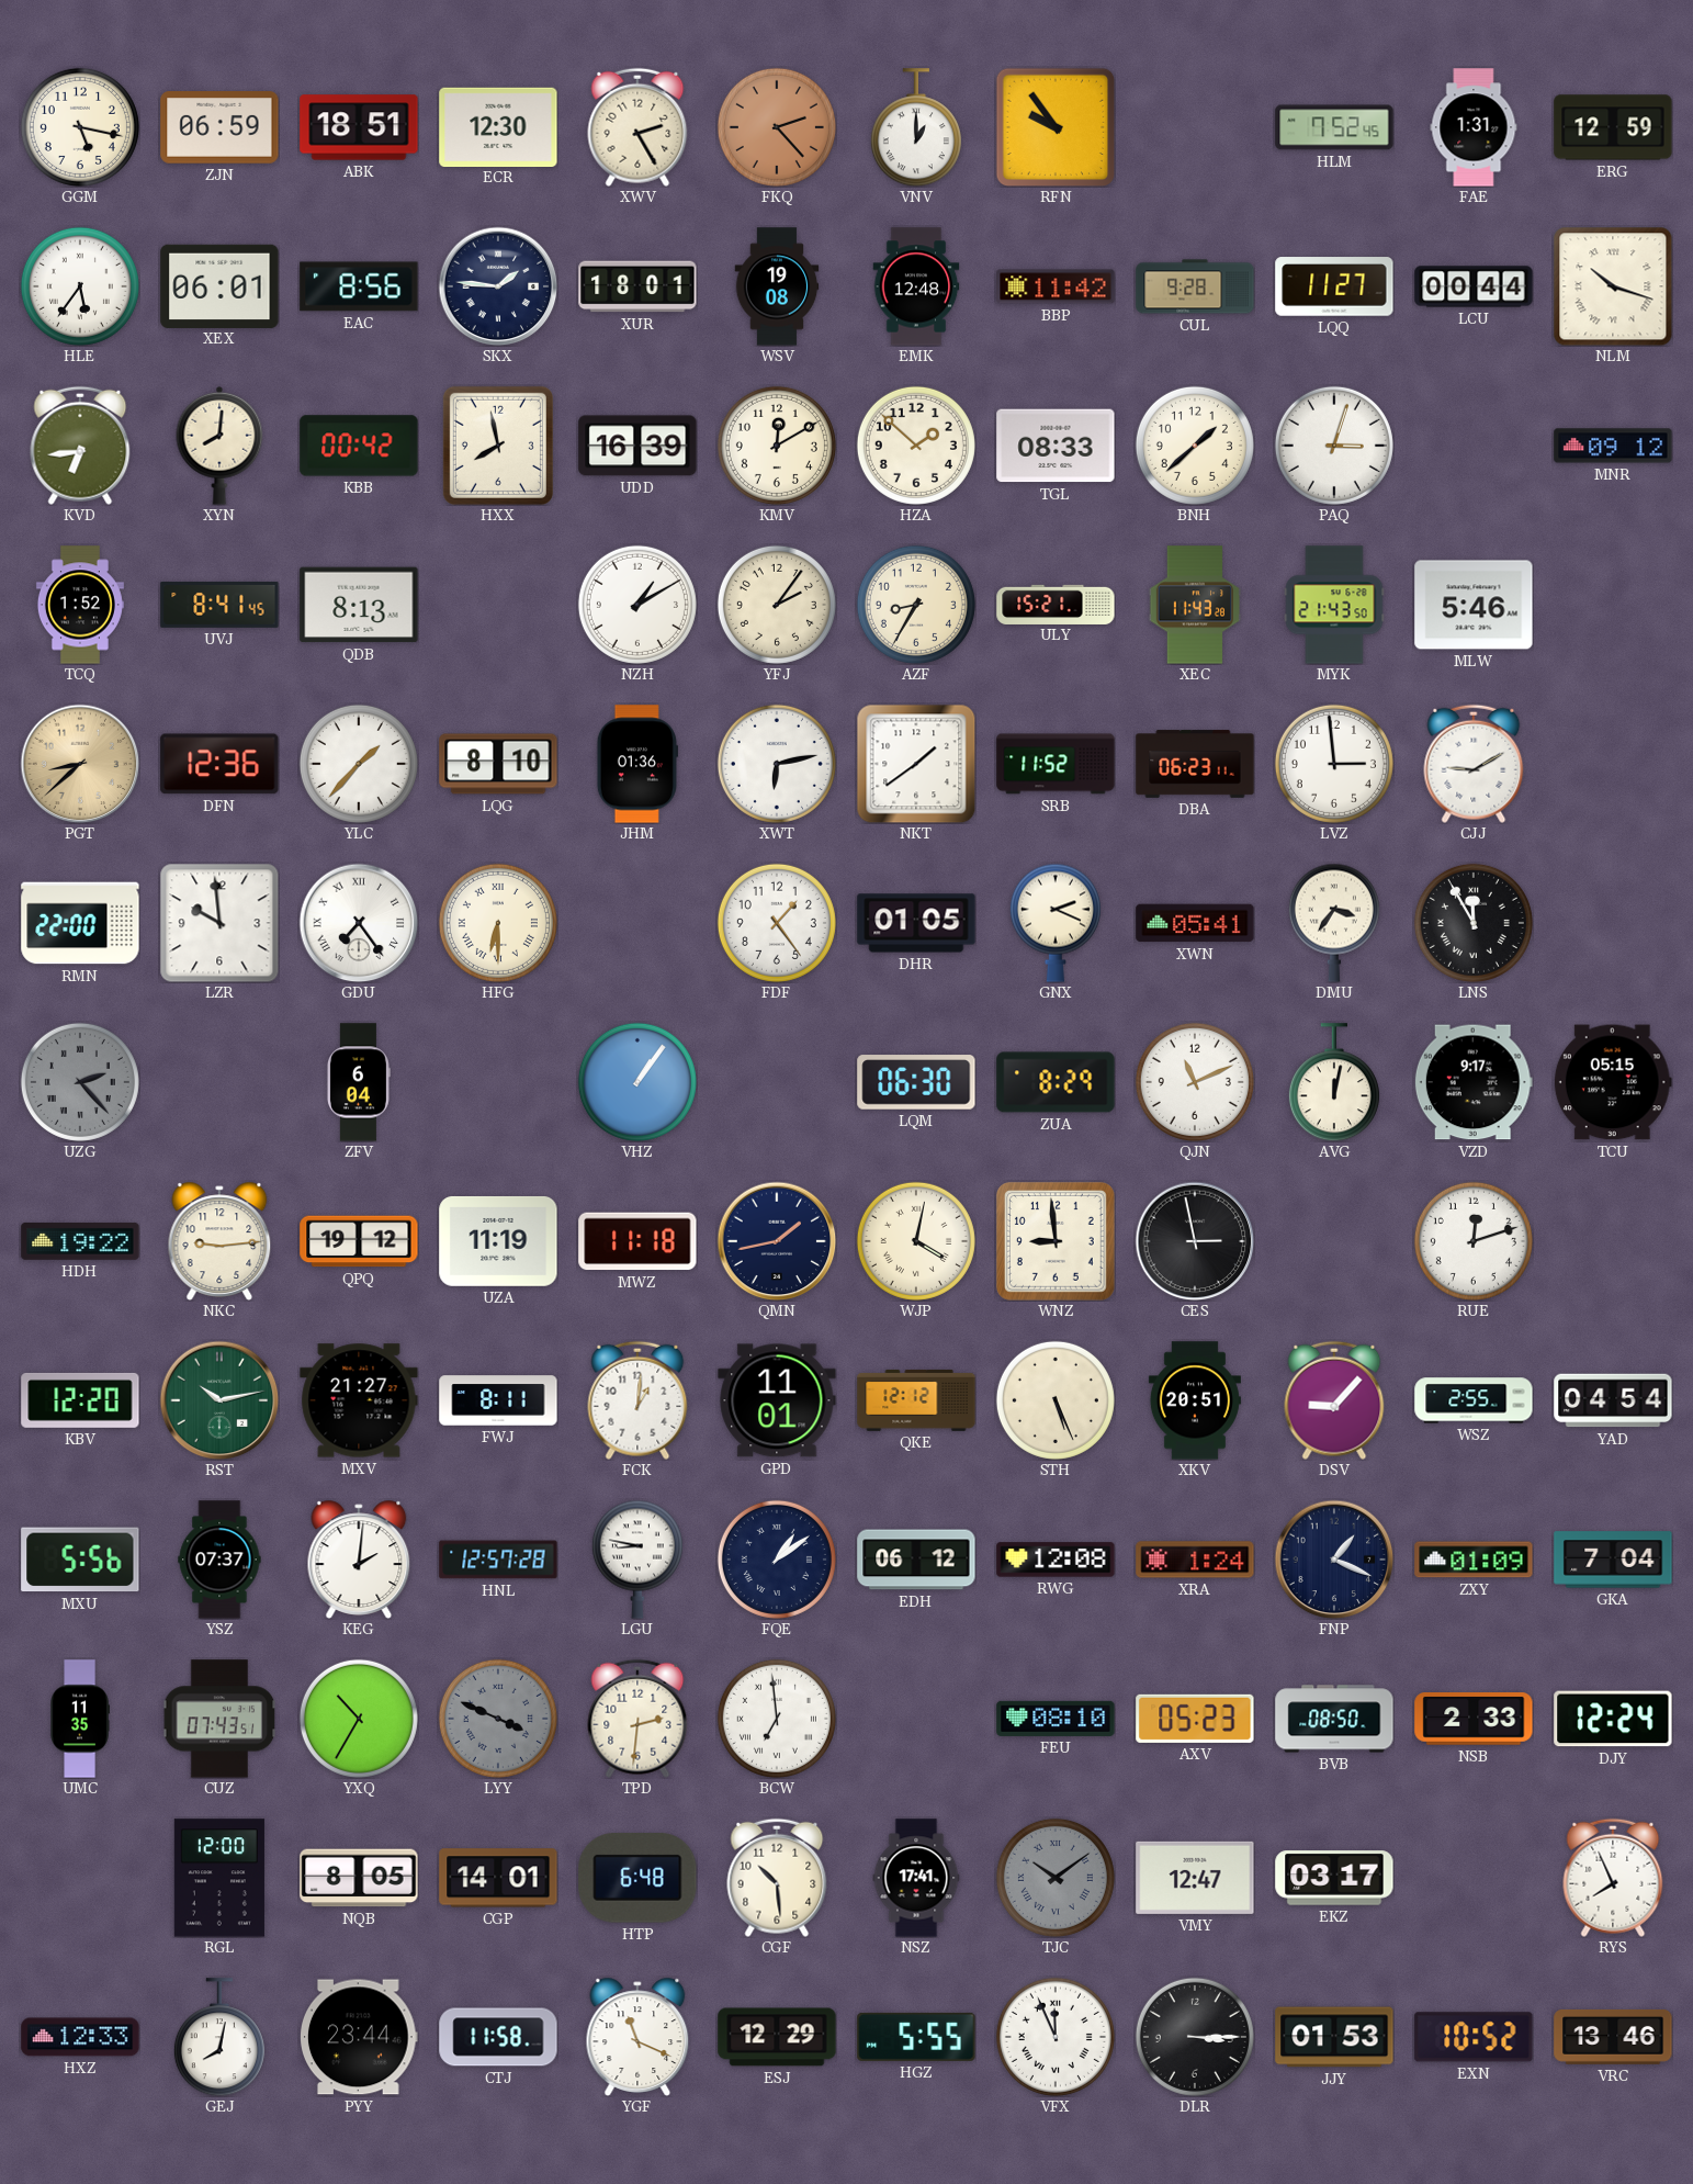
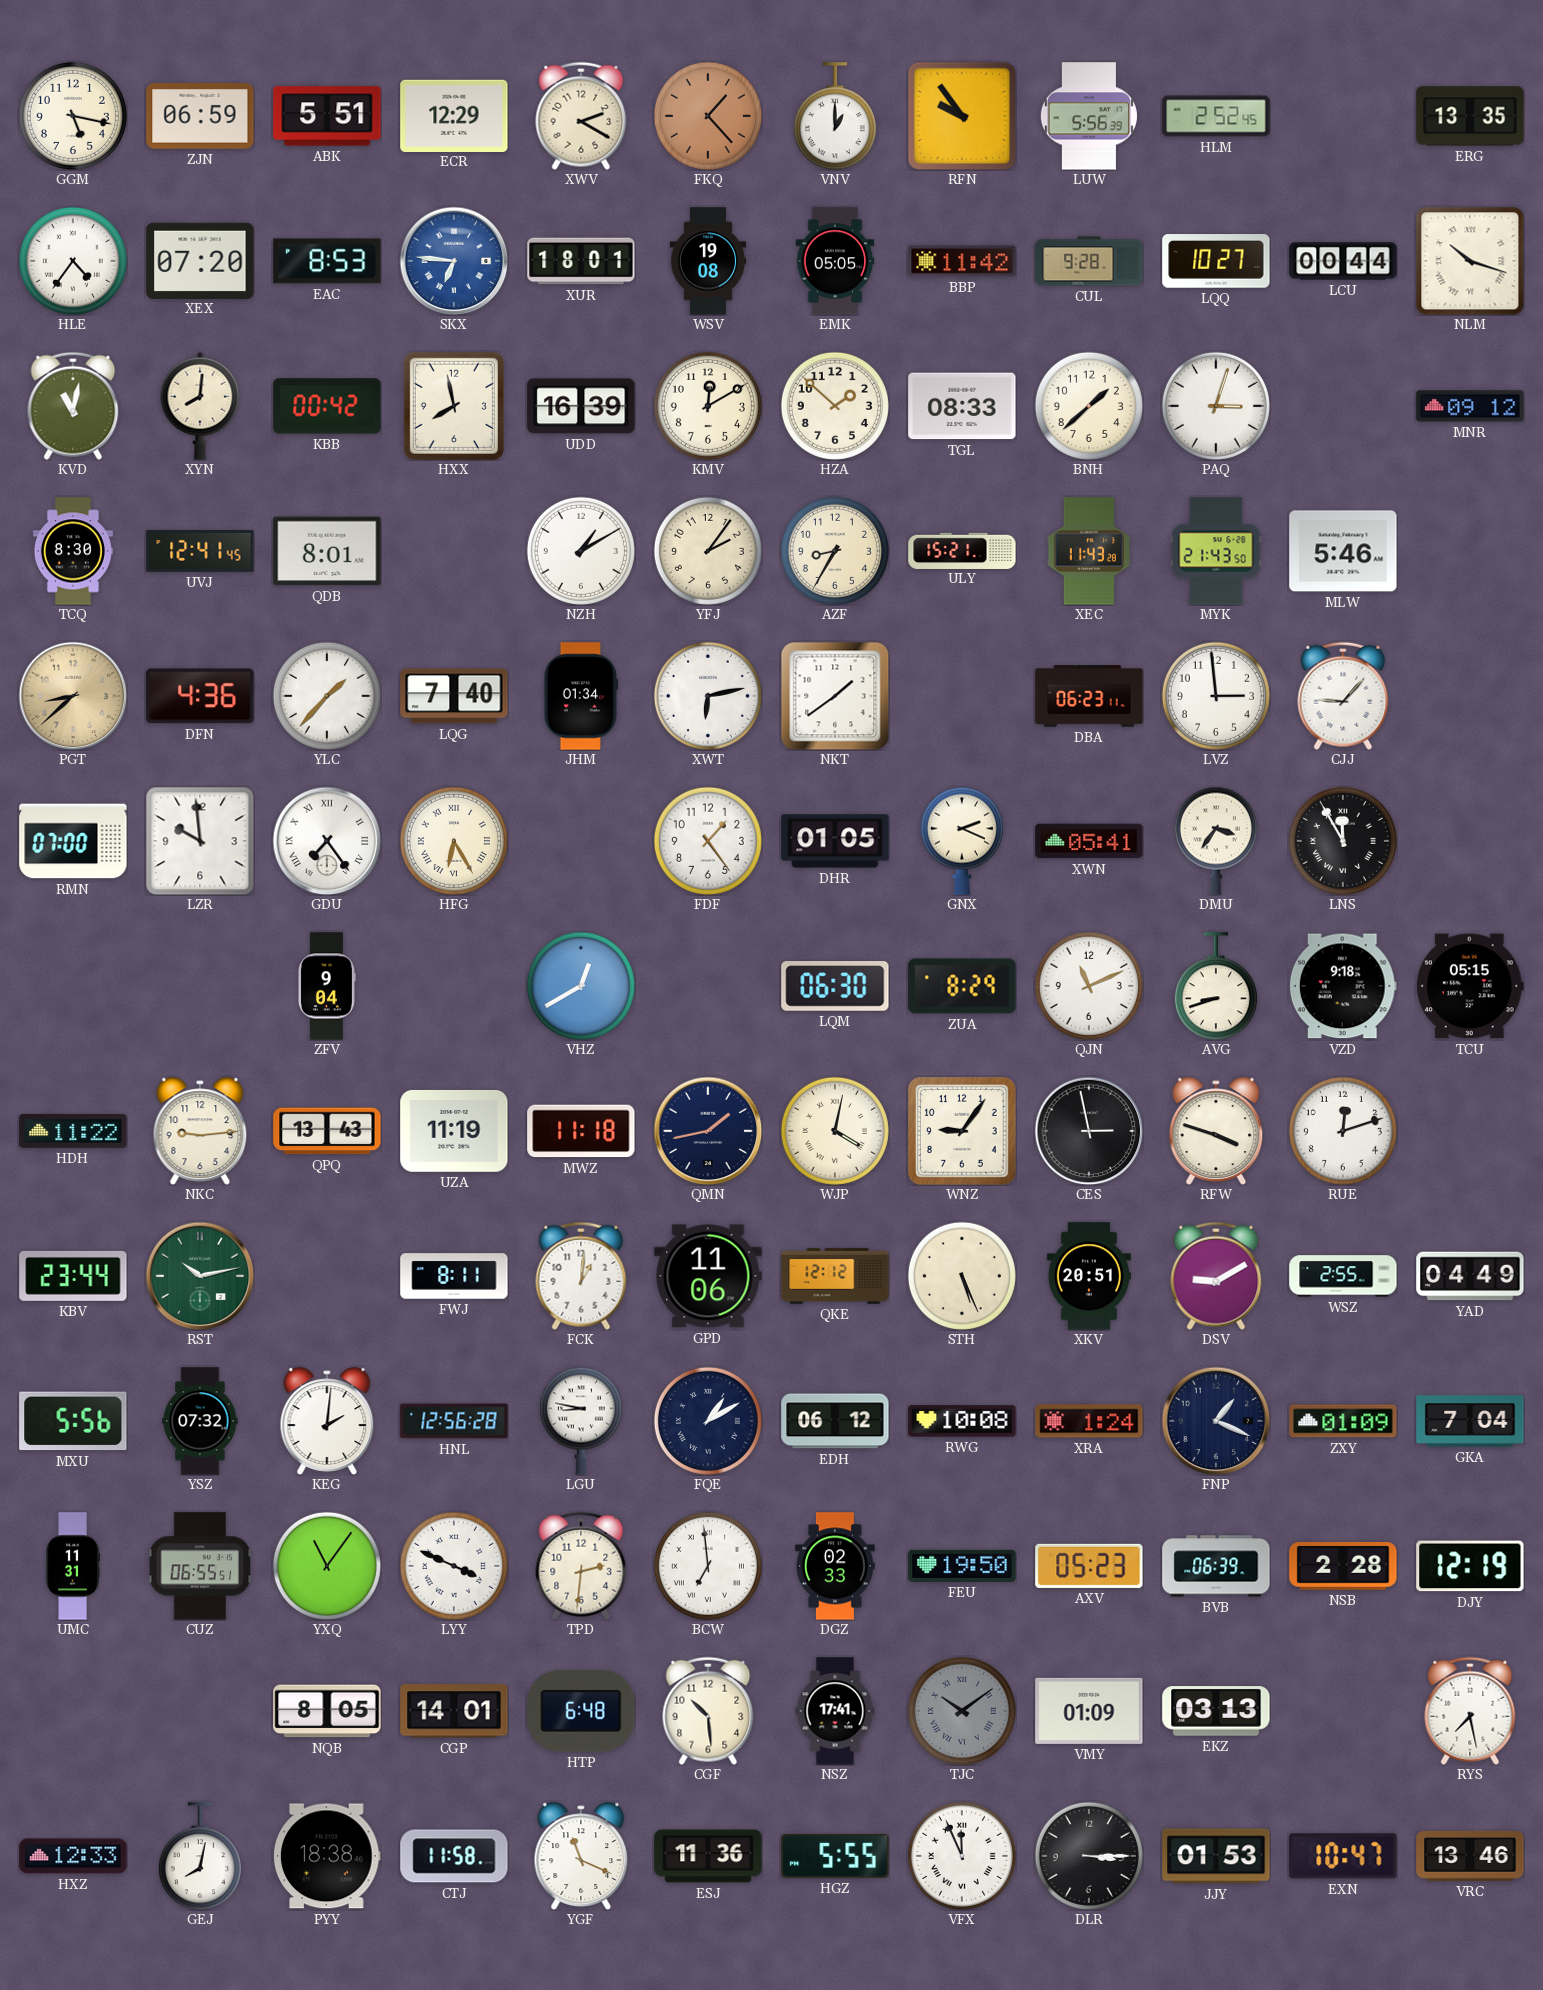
ABK: 18:51 -> 5:51
ECR: 12:30 -> 12:29
XWV: 2:25 -> 2:20
FKQ: 2:23 -> 1:23
LUW: none -> 5:56
HLM: 7:52 -> 2:52
FAE: 1:31 -> none
ERG: 12:59 -> 13:35
HLE: 5:36 -> 4:36
XEX: 06:01 -> 07:20
EAC: 8:56 -> 8:53
SKX: 1:46 -> 6:46
SKX dial: navy -> blue
EMK: 12:48 -> 05:05
LQQ: 11:27 -> 10:27
KVD: 6:44 -> 11:02
TCQ: 1:52 -> 8:30
UVJ: 8:41 -> 12:41
QDB: 8:13 -> 8:01
DFN: 12:36 -> 4:36
LQG: 8:10 -> 7:40
JHM: 01:36 -> 01:34
SRB: 11:52 -> none
CJJ: 9:10 -> 9:07
RMN: 22:00 -> 07:00
HFG: 6:30 -> 6:25
UZG: 2:23 -> none
ZFV: 6:04 -> 9:04
VHZ: 1:06 -> 12:40
AVG: 12:02 -> 8:42
VZD: 9:17 -> 9:18
HDH: 19:22 -> 11:22
QPQ: 19:12 -> 13:43
WNZ: 8:59 -> 9:06
RFW: none -> 3:48
KBV: 12:20 -> 23:44
MXV: 21:27 -> none
GPD: 11:01 -> 11:06
DSV: 9:07 -> 9:10
YAD: 04:54 -> 04:49
YSZ: 07:37 -> 07:32
HNL: 12:57 -> 12:56
FQE: 1:09 -> 1:10
RWG: 12:08 -> 10:08
UMC: 11:35 -> 11:31
CUZ: 07:43 -> 06:55
YXQ: 10:35 -> 11:06
LYY dial: grey -> white
DGZ: none -> 02:33
FEU: 08:10 -> 19:50
BVB: 08:50 -> 06:39
NSB: 2:33 -> 2:28
DJY: 12:24 -> 12:19
RGL: 12:00 -> none
VMY: 12:47 -> 01:09
EKZ: 03:17 -> 03:13
RYS: 7:56 -> 7:28
PYY: 23:44 -> 18:38
ESJ: 12:29 -> 11:36
EXN: 10:52 -> 10:47
